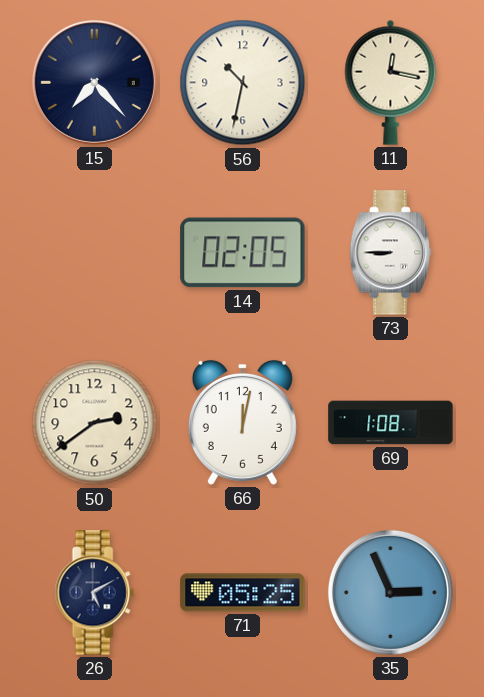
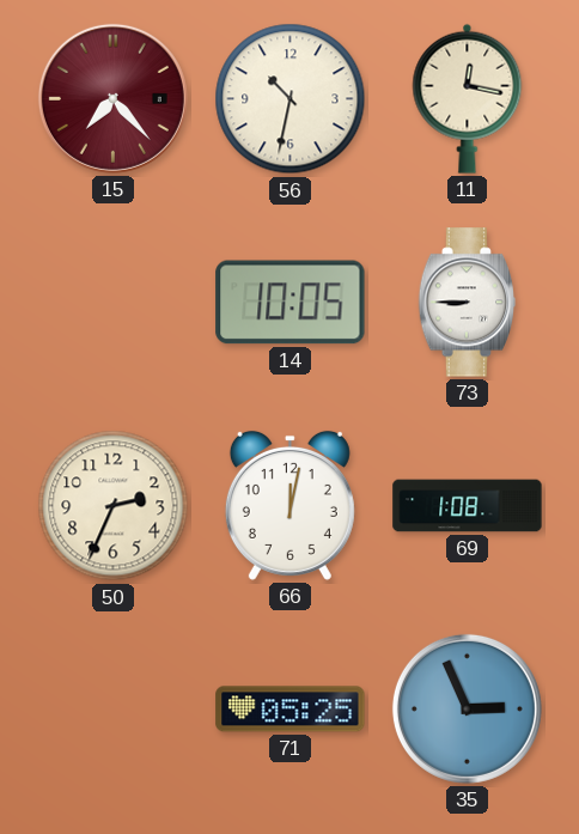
15 dial: navy -> burgundy
14: 02:05 -> 10:05
50: 2:39 -> 2:34
26: 5:10 -> none
